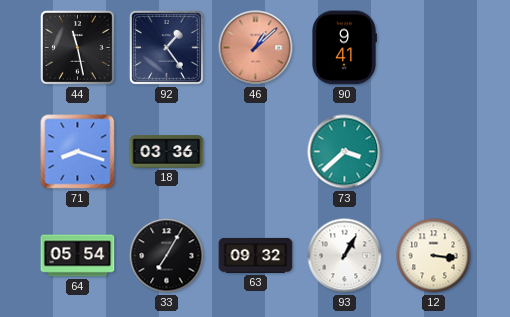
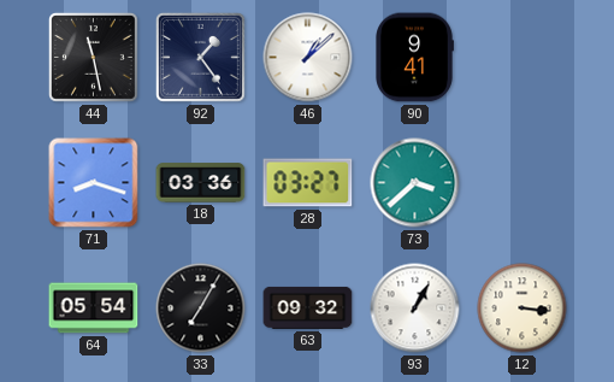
46 dial: salmon -> white
28: none -> 03:27
